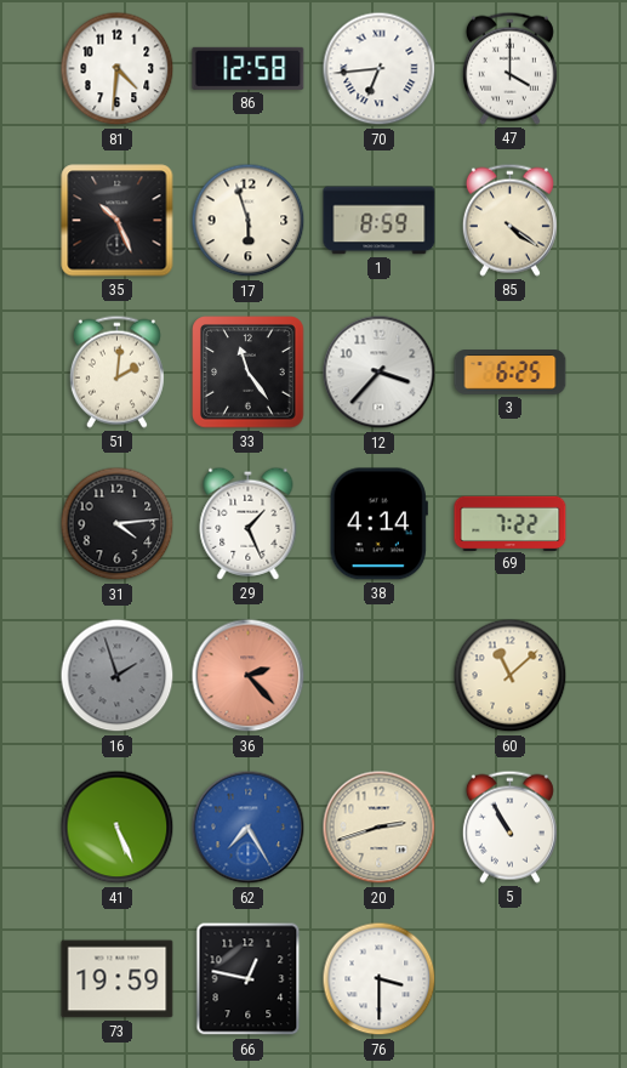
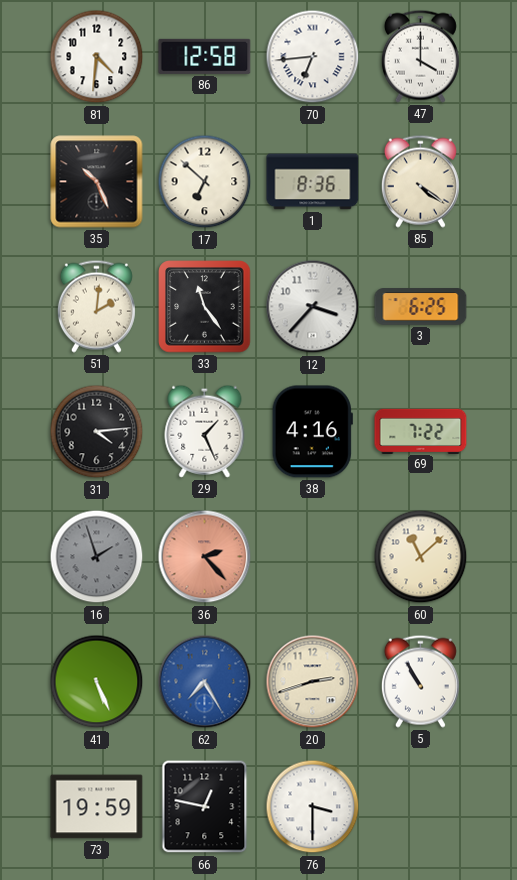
17: 5:57 -> 6:52
1: 8:59 -> 8:36
38: 4:14 -> 4:16
